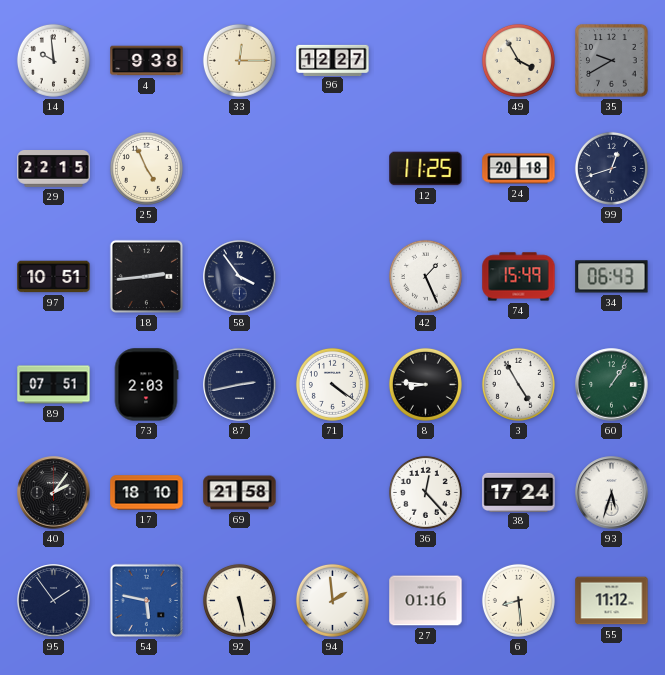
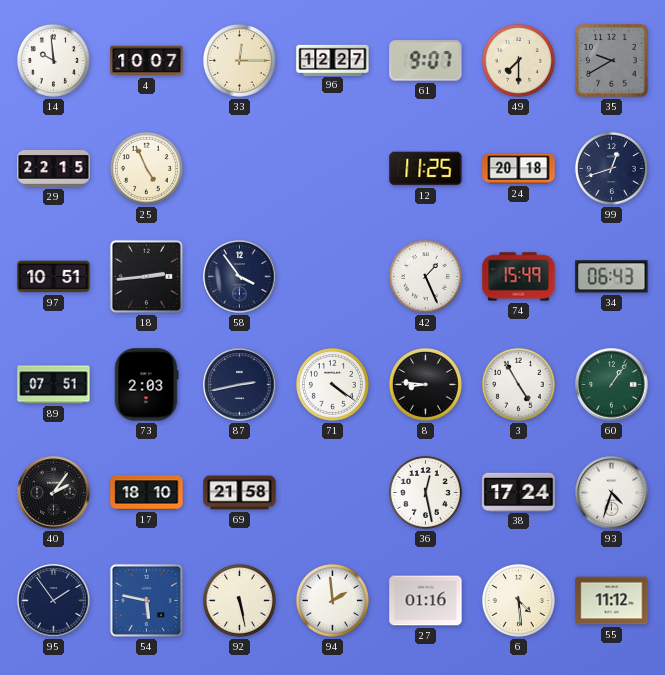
4: 9:38 -> 10:07
61: none -> 9:07
49: 3:55 -> 7:30
36: 12:23 -> 12:28
93: 5:33 -> 4:33
6: 8:29 -> 4:29
